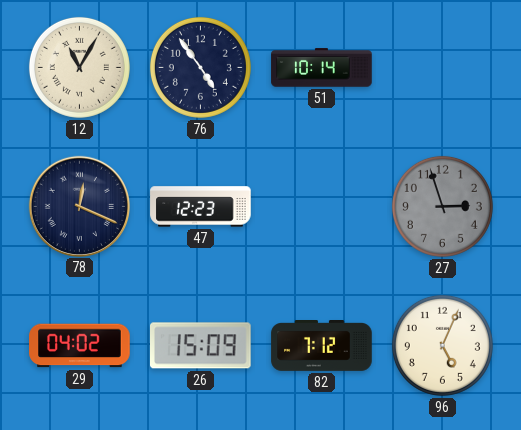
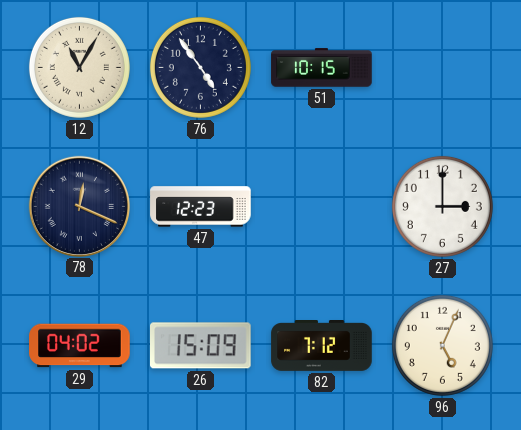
51: 10:14 -> 10:15
27: 2:57 -> 3:00
27 dial: grey -> white
